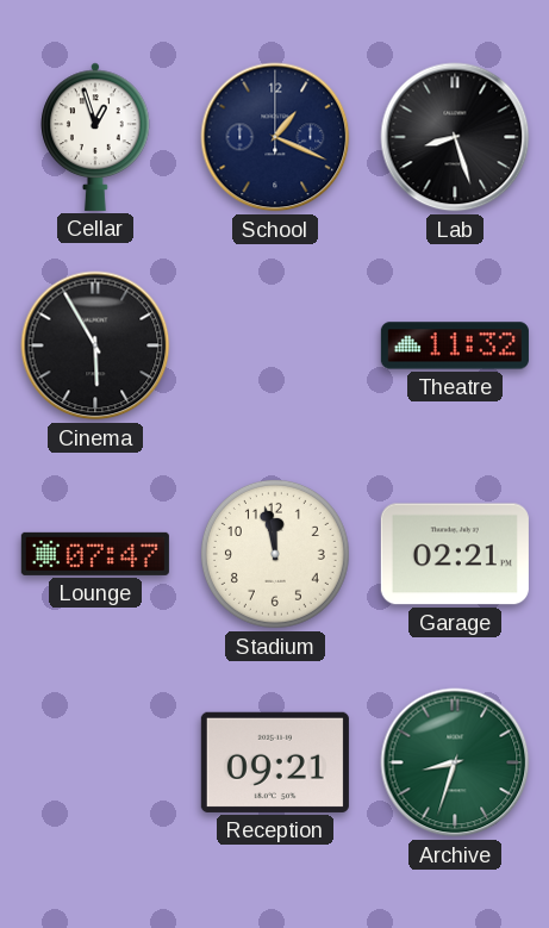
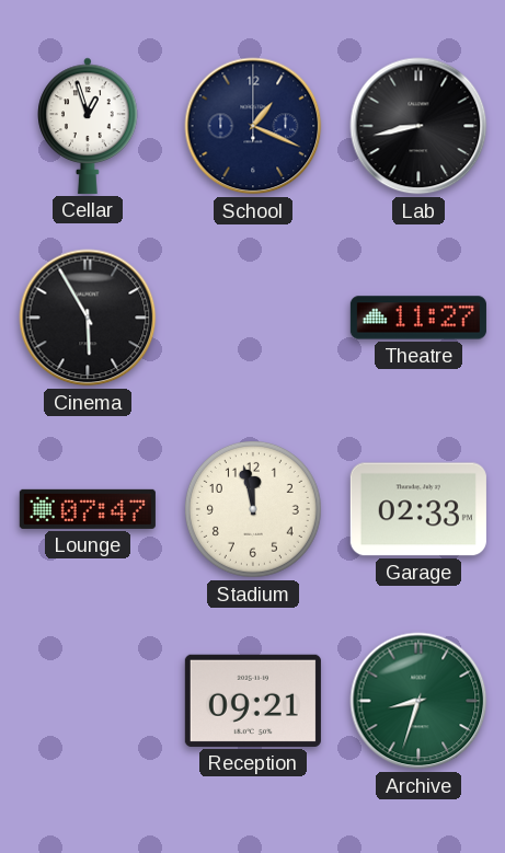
Lab: 8:27 -> 8:43
Theatre: 11:32 -> 11:27
Garage: 02:21 -> 02:33
